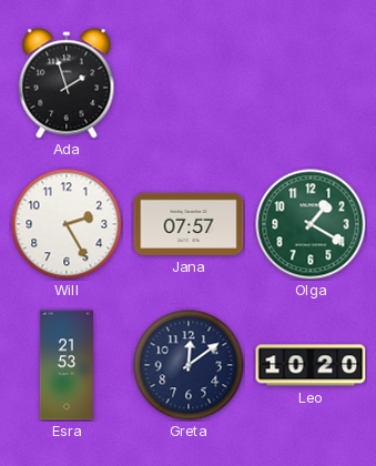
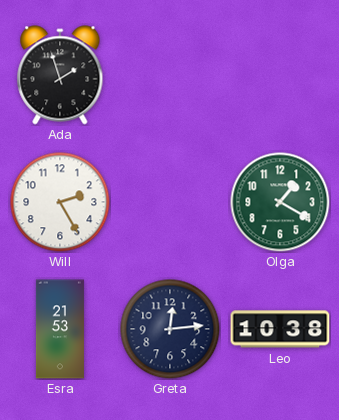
Jana: 07:57 -> none
Greta: 12:09 -> 12:14
Leo: 10:20 -> 10:38
